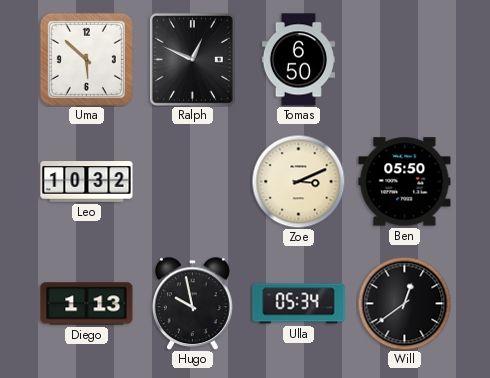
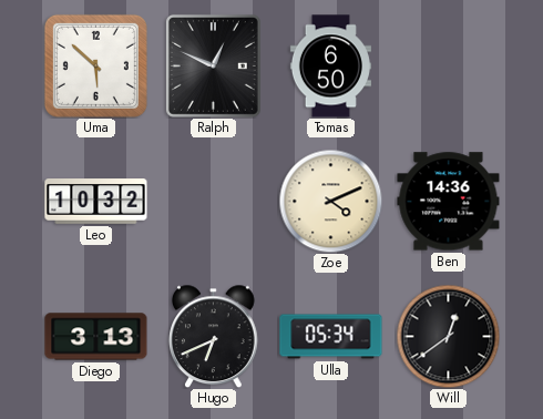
Zoe: 3:11 -> 4:11
Ben: 05:50 -> 14:36
Diego: 1:13 -> 3:13
Hugo: 9:58 -> 6:41
